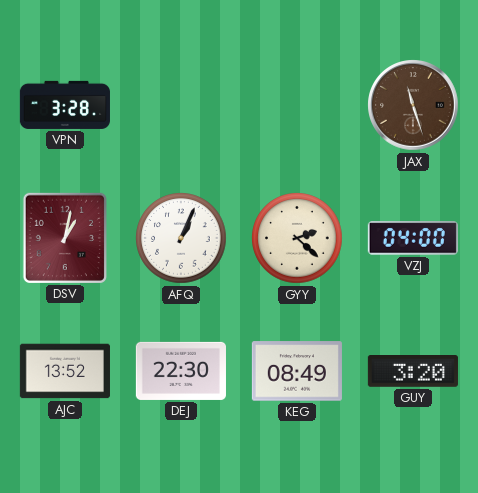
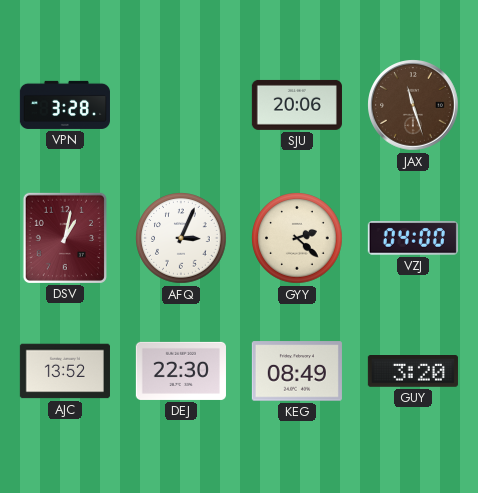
SJU: none -> 20:06
AFQ: 1:04 -> 3:04
